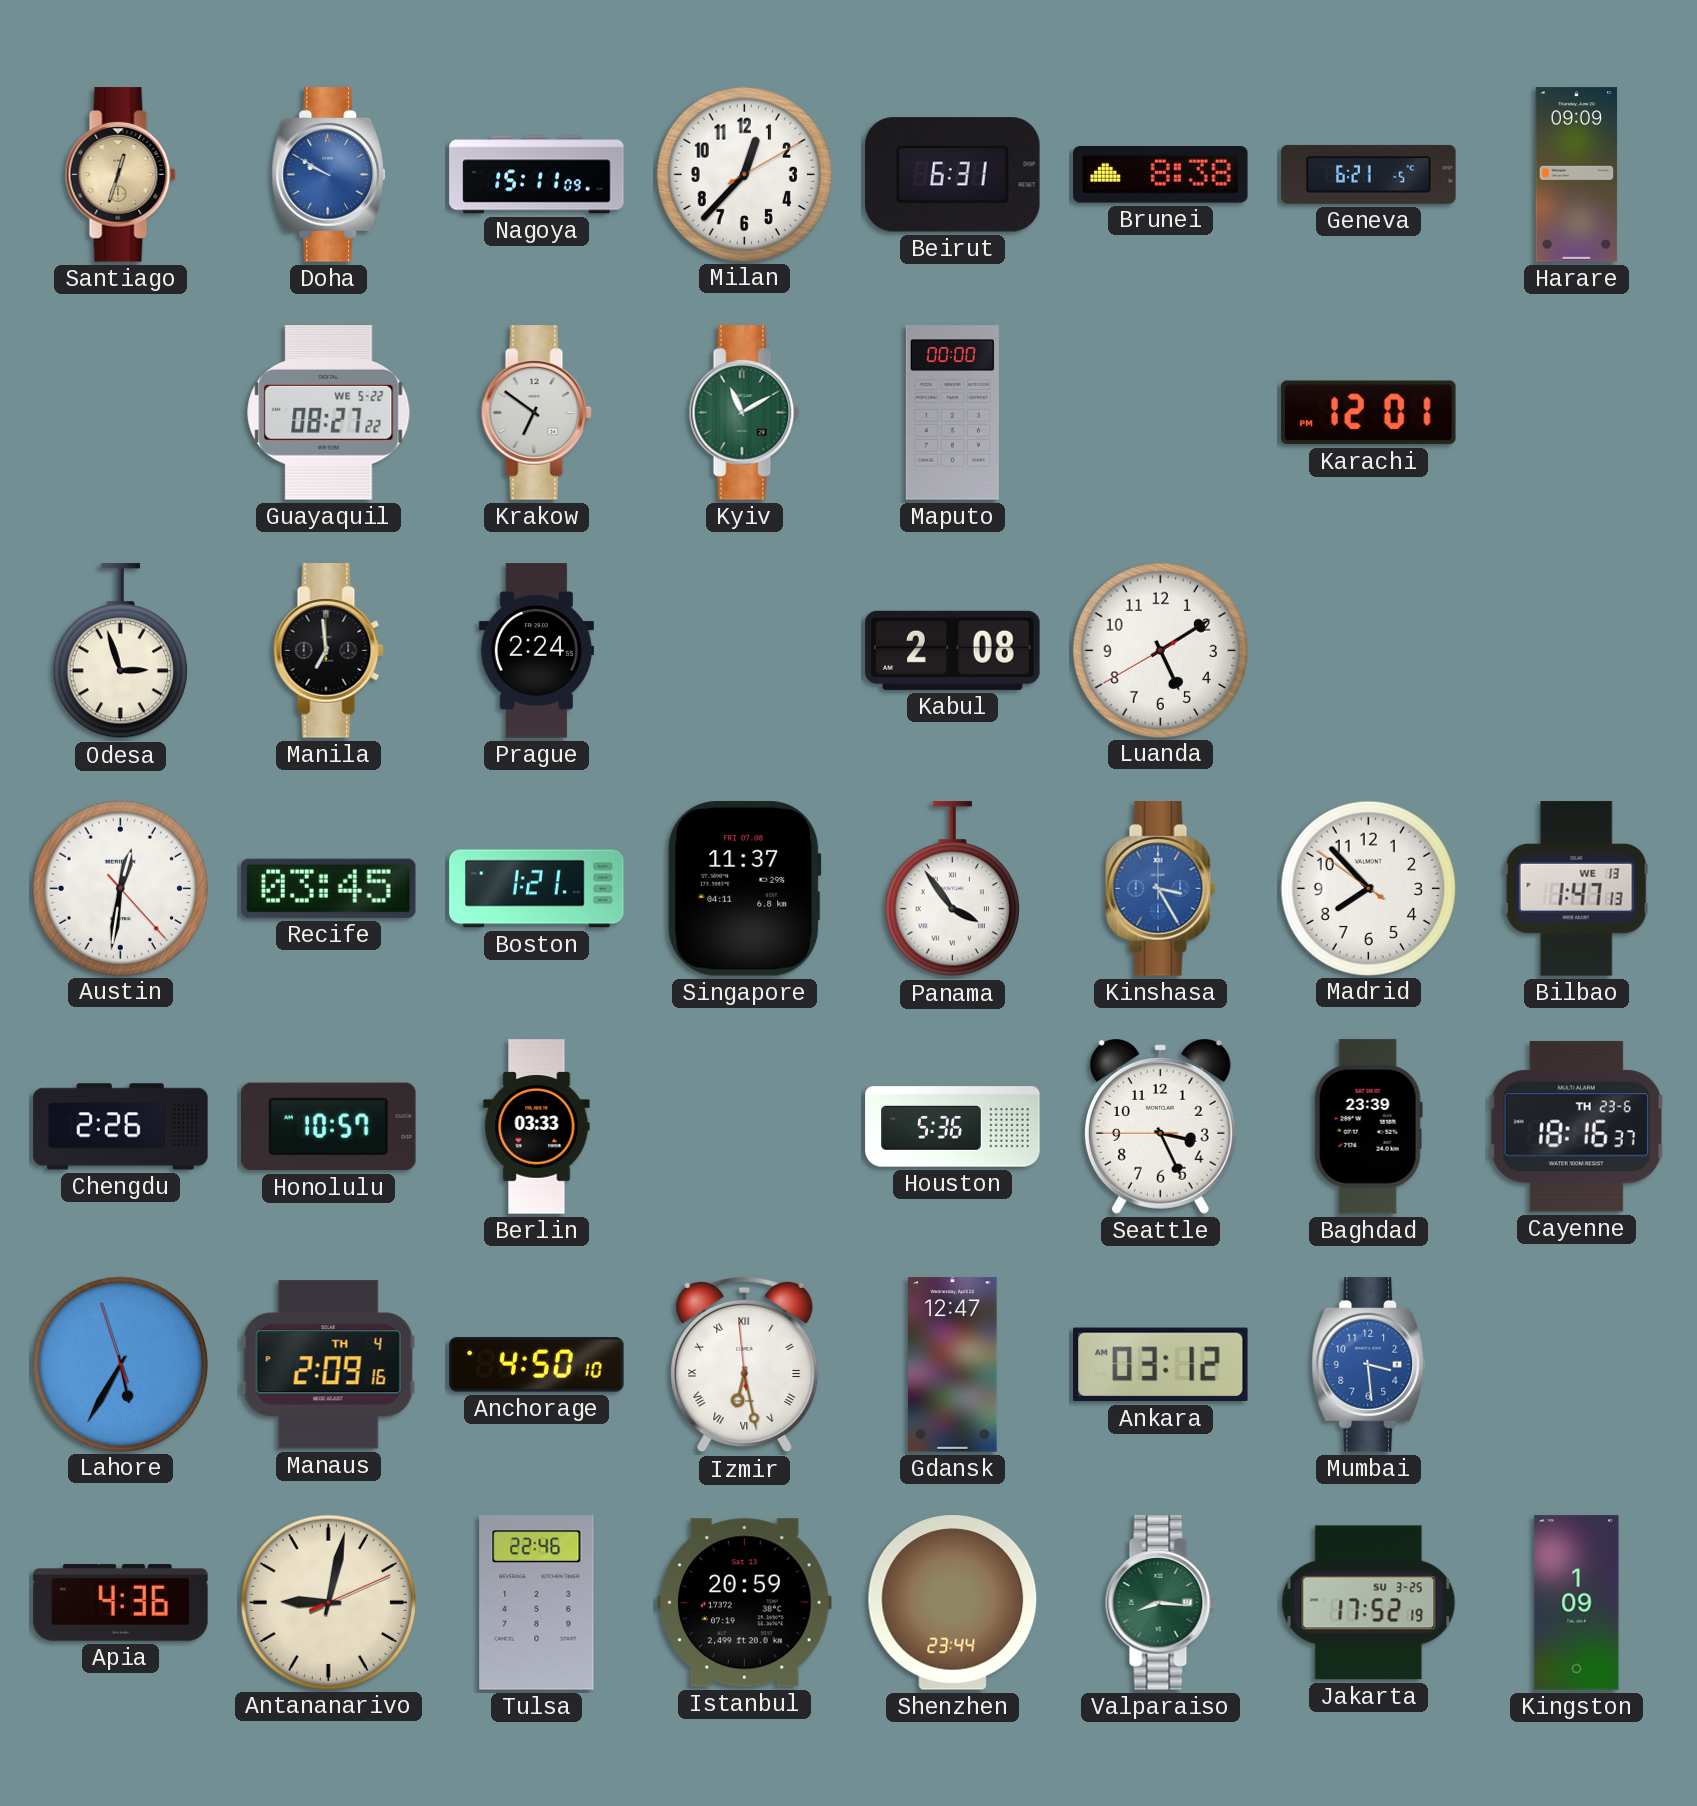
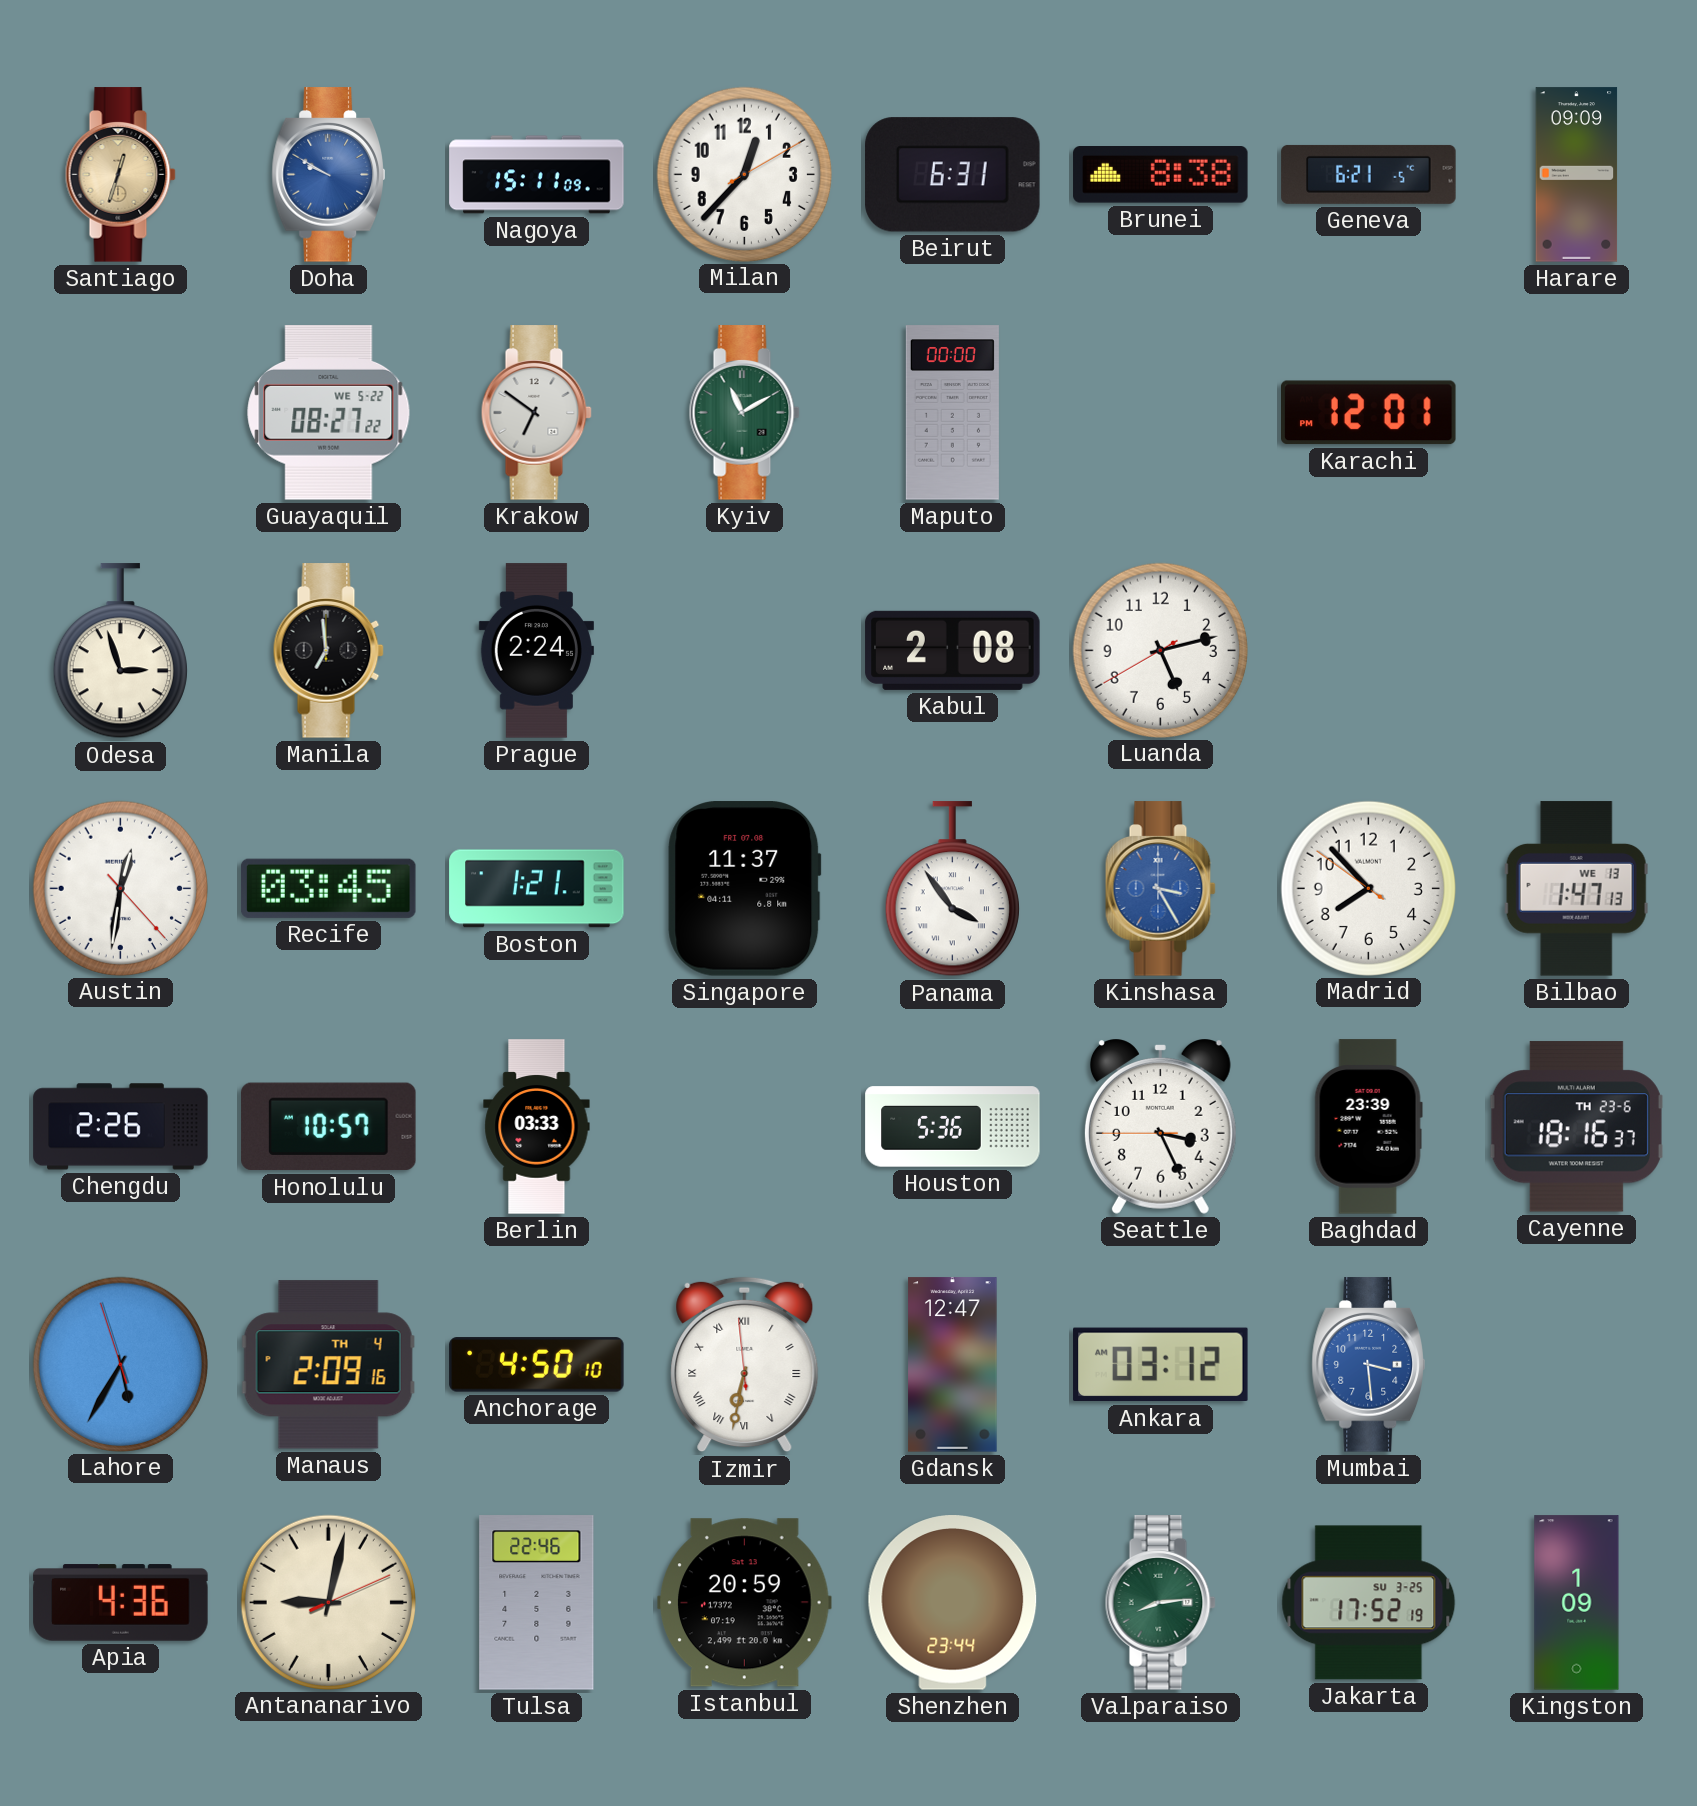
Luanda: 5:09 -> 5:12
Izmir: 6:27 -> 6:31
Valparaiso: 8:16 -> 8:14
